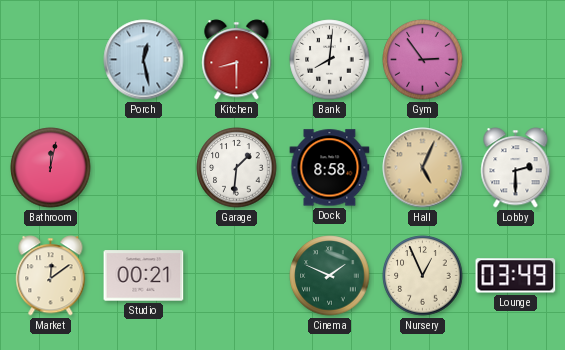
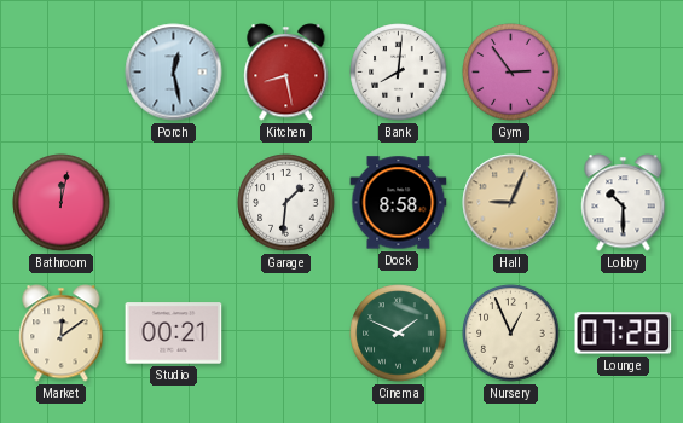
Kitchen: 8:30 -> 8:28
Hall: 5:04 -> 9:04
Lobby: 2:30 -> 10:30
Lounge: 03:49 -> 07:28
